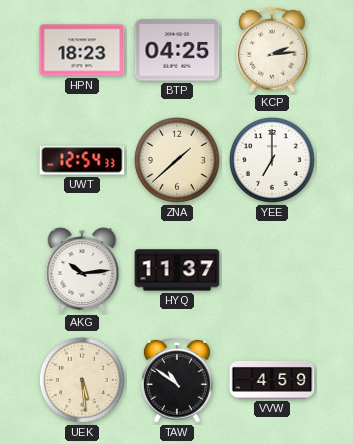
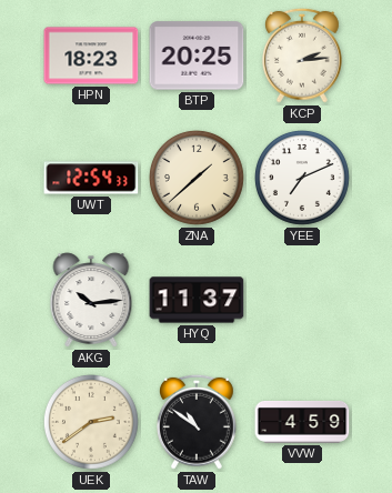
BTP: 04:25 -> 20:25
YEE: 7:00 -> 7:11
UEK: 5:29 -> 2:39
